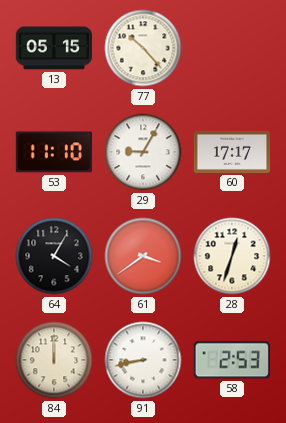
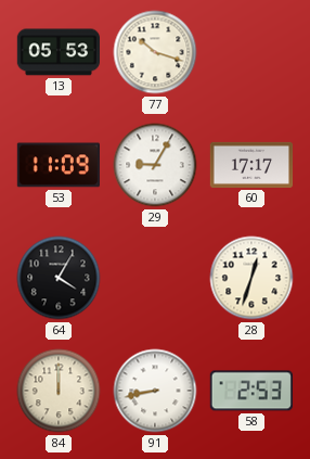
13: 05:15 -> 05:53
77: 10:23 -> 10:18
53: 11:10 -> 11:09
61: 3:39 -> none
